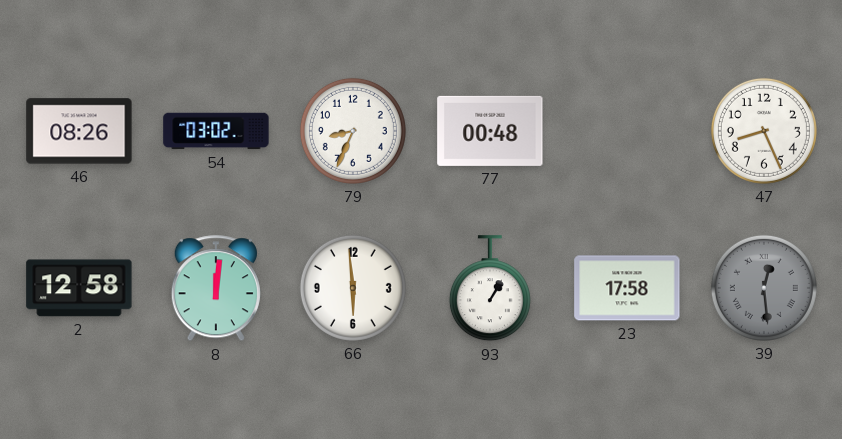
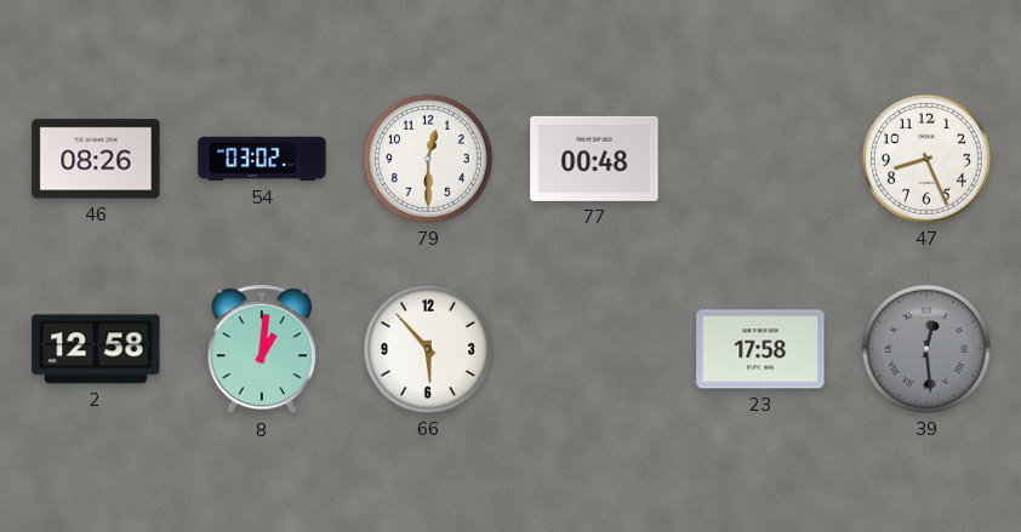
79: 8:34 -> 12:30
8: 12:01 -> 1:01
66: 5:59 -> 5:53
93: 1:05 -> none
